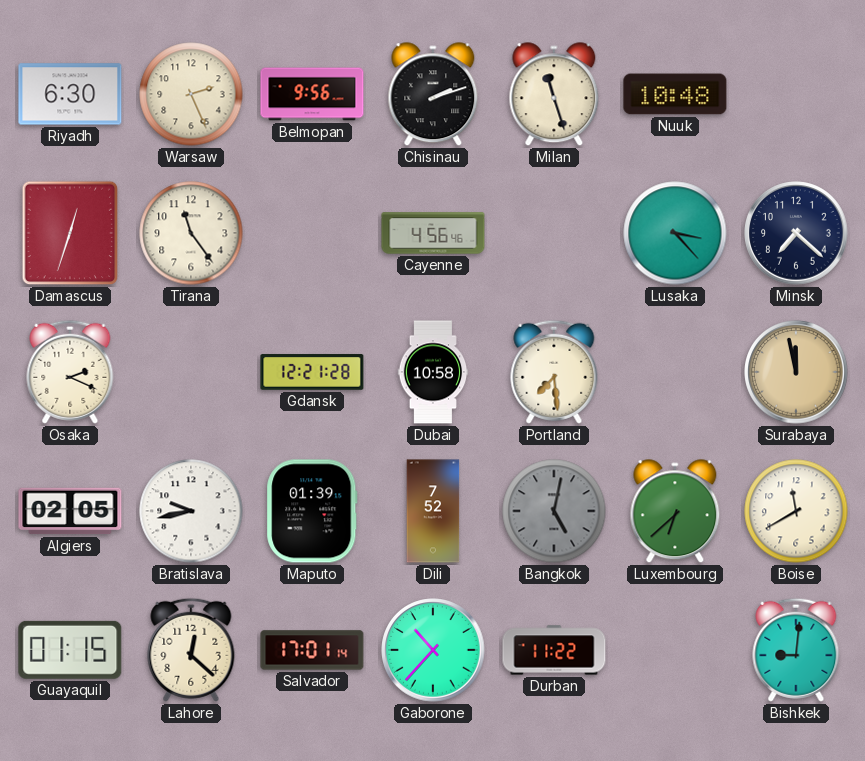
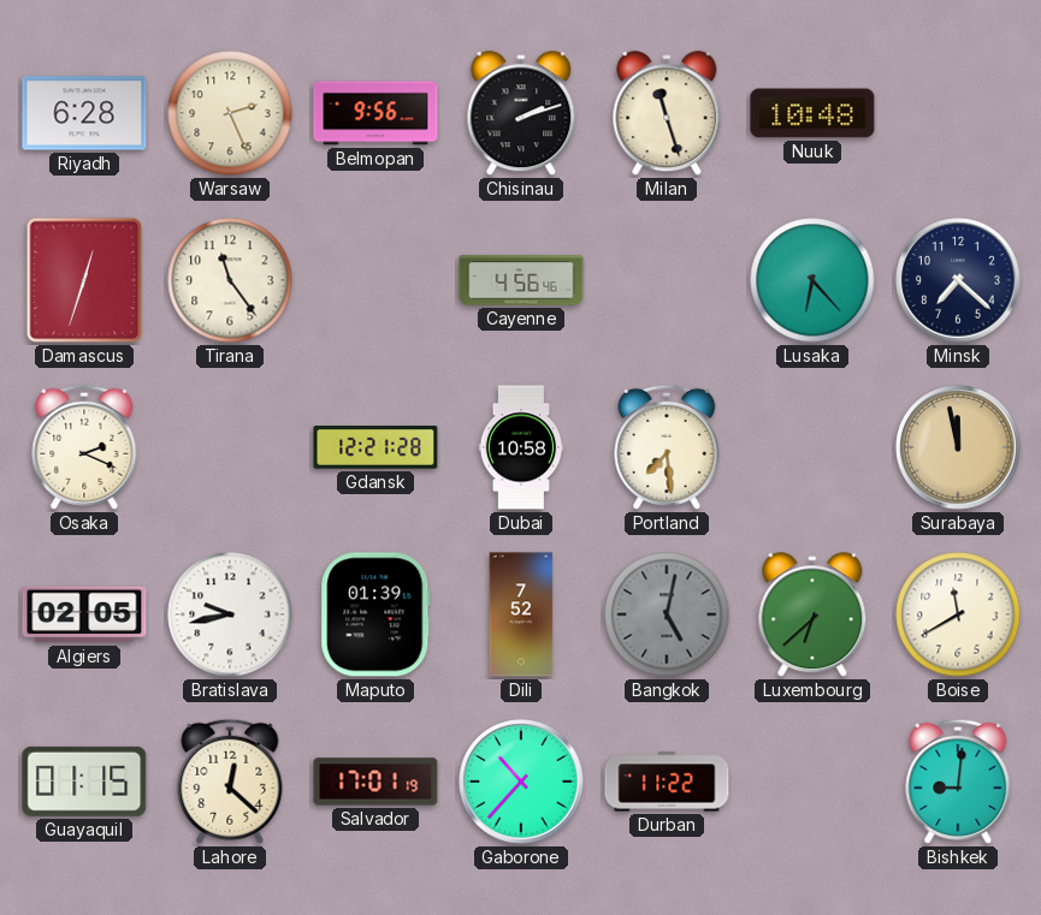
Riyadh: 6:30 -> 6:28
Lusaka: 3:23 -> 6:23
Salvador: 17:01:14 -> 17:01:19
